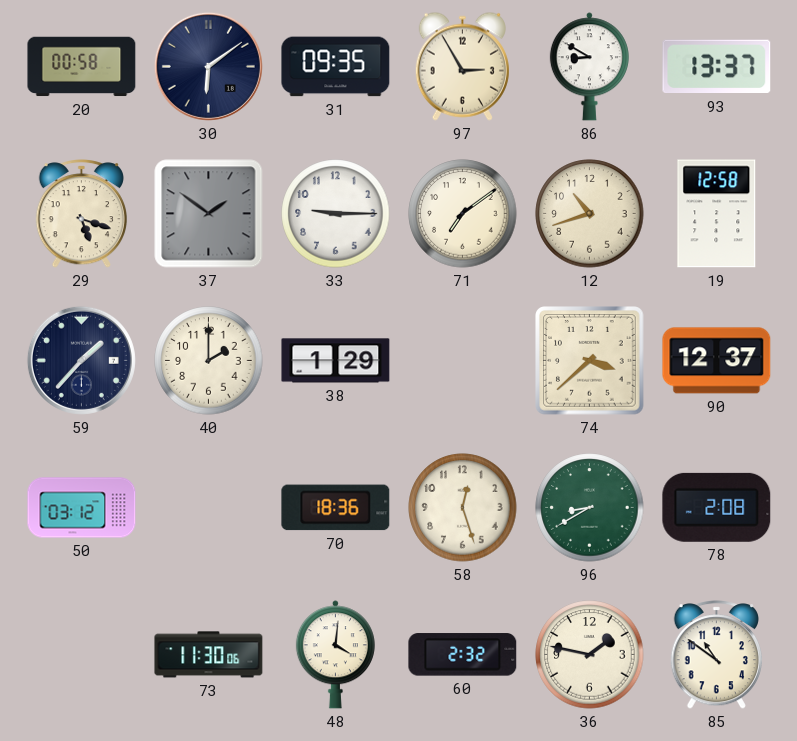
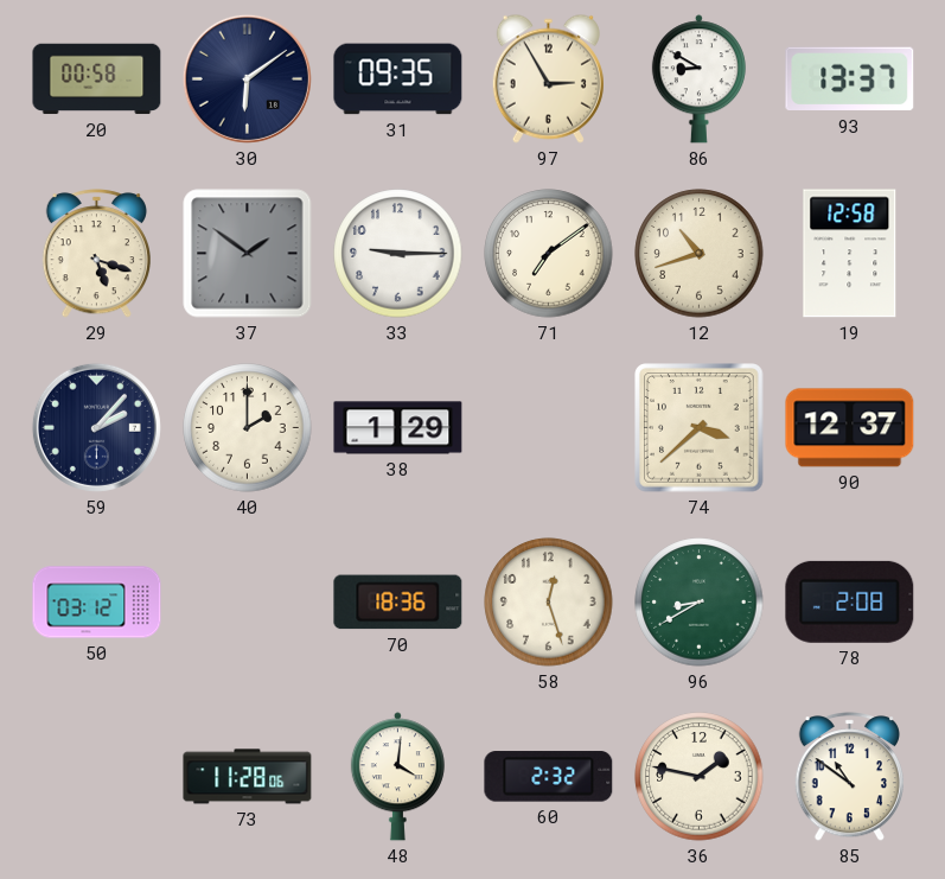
59: 1:37 -> 2:07
73: 11:30 -> 11:28
